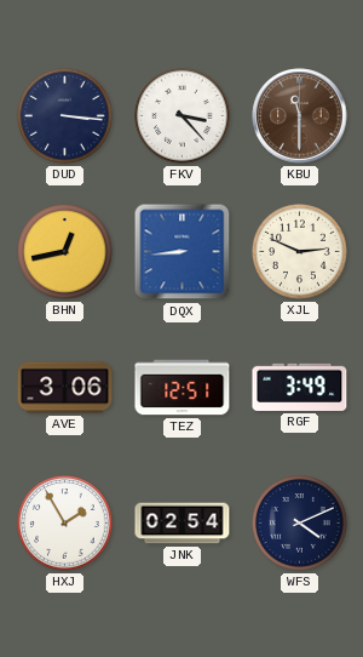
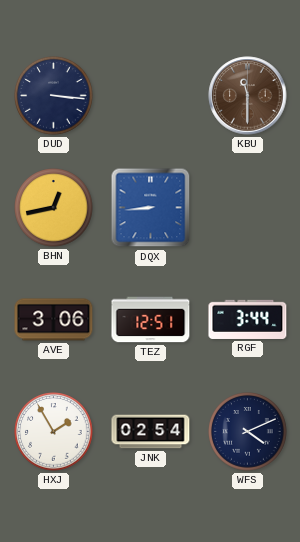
FKV: 3:23 -> none
XJL: 2:49 -> none
RGF: 3:49 -> 3:44
